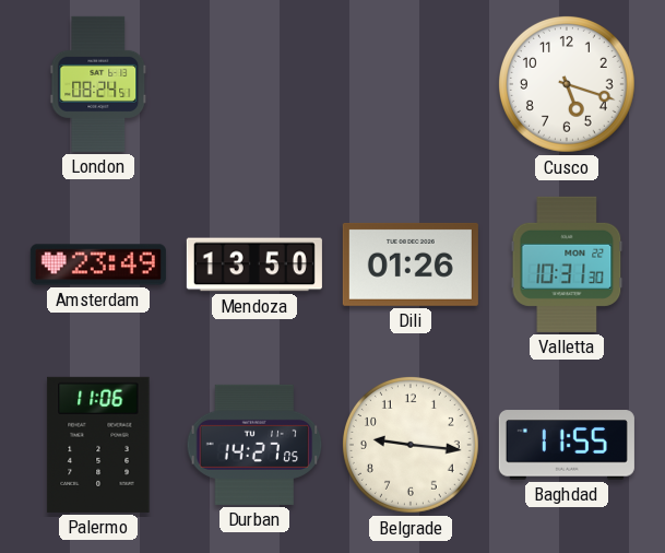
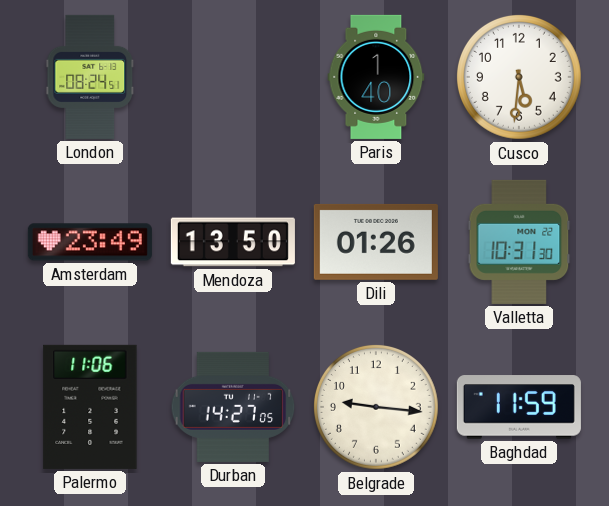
Paris: none -> 1:40
Cusco: 5:18 -> 5:31
Baghdad: 11:55 -> 11:59
